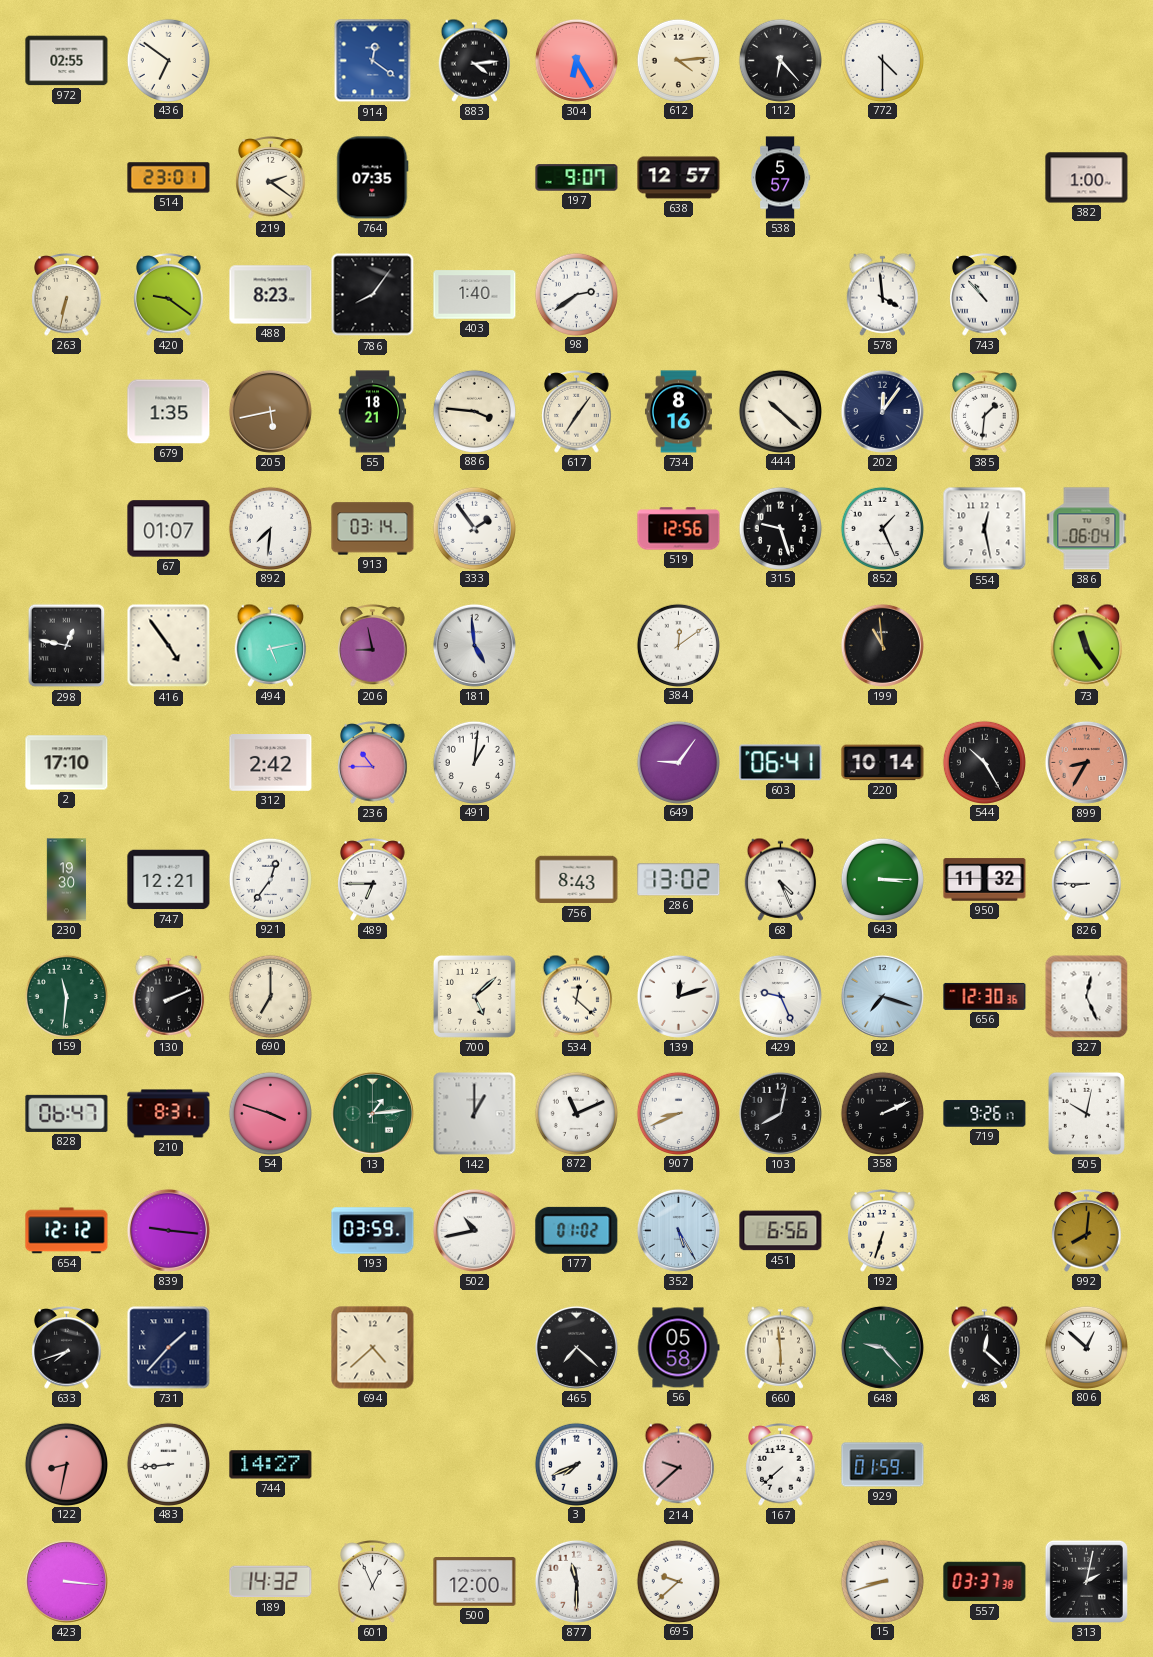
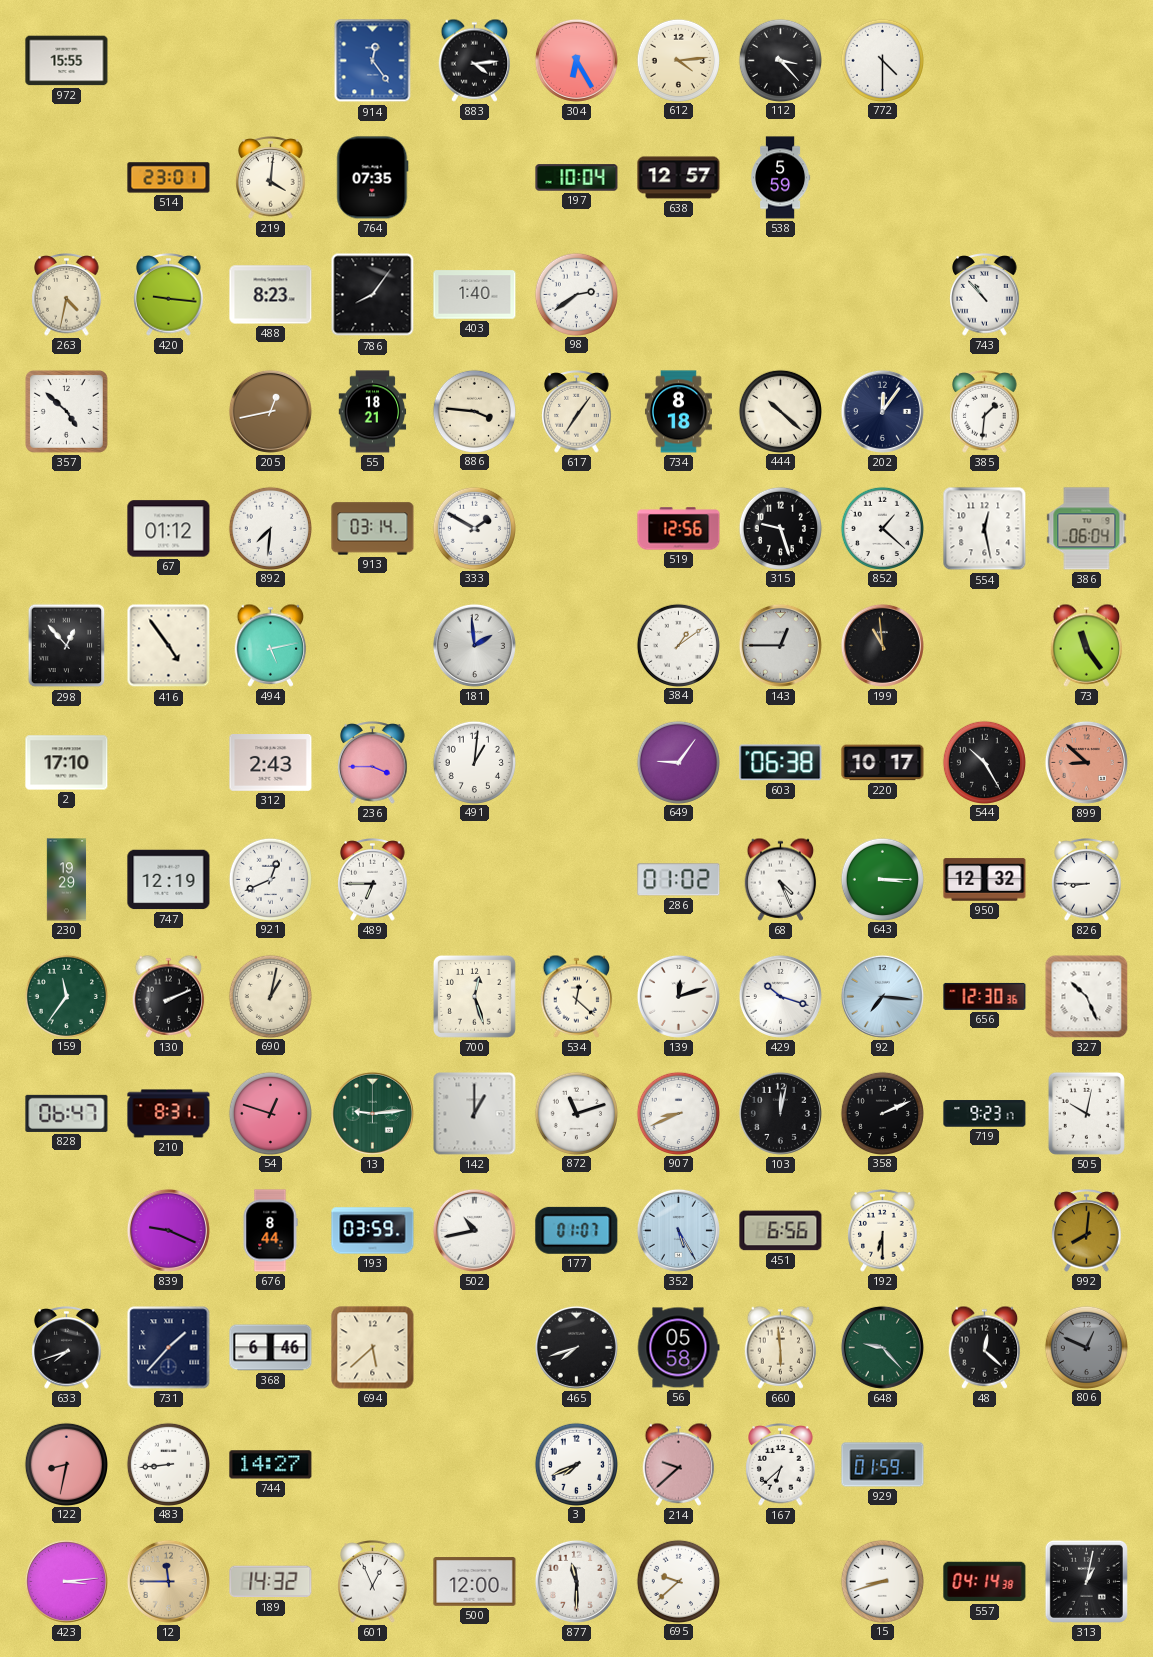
972: 02:55 -> 15:55
436: 6:51 -> none
914: 12:21 -> 12:24
112: 6:23 -> 3:23
219: 2:21 -> 4:01
197: 9:07 -> 10:04
538: 5:57 -> 5:59
382: 1:00 -> none
263: 6:32 -> 4:32
420: 9:21 -> 9:16
578: 3:59 -> none
357: none -> 4:52
679: 1:35 -> none
205: 5:43 -> 12:43
734: 8:16 -> 8:18
67: 01:07 -> 01:12
333: 1:54 -> 1:50
852: 1:26 -> 1:22
298: 12:47 -> 12:53
206: 8:58 -> none
181: 4:59 -> 1:59
384: 12:09 -> 1:09
143: none -> 12:45
312: 2:42 -> 2:43
236: 10:45 -> 3:45
603: 06:41 -> 06:38
220: 10:14 -> 10:17
899: 8:35 -> 8:52
230: 19:30 -> 19:29
747: 12:21 -> 12:19
921: 12:36 -> 12:41
756: 8:43 -> none
286: 13:02 -> 01:02
950: 11:32 -> 12:32
159: 11:31 -> 11:36
690: 7:00 -> 1:02
700: 5:08 -> 12:27
429: 9:26 -> 10:18
92: 7:18 -> 7:16
327: 12:26 -> 10:26
54: 3:48 -> 12:48
13: 1:14 -> 9:14
872: 11:11 -> 11:12
103: 8:02 -> 12:02
719: 9:26 -> 9:23
654: 12:12 -> none
839: 9:16 -> 9:19
676: none -> 8:44
177: 01:02 -> 01:07
192: 6:33 -> 6:30
368: none -> 6:46
694: 4:38 -> 5:38
465: 7:22 -> 7:42
806: 12:52 -> 12:49
806 dial: white -> grey
167: 7:38 -> 6:38
423: 3:16 -> 3:14
12: none -> 11:45
557: 03:37 -> 04:14
313: 2:02 -> 1:02
